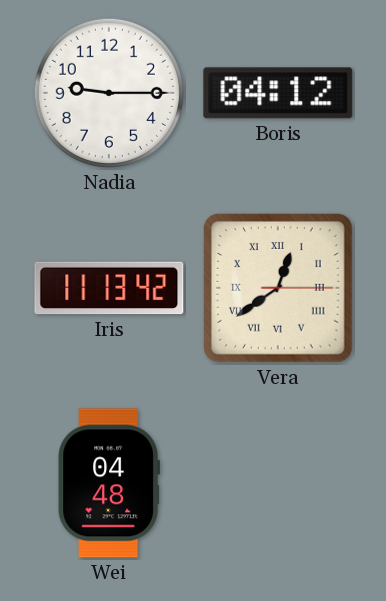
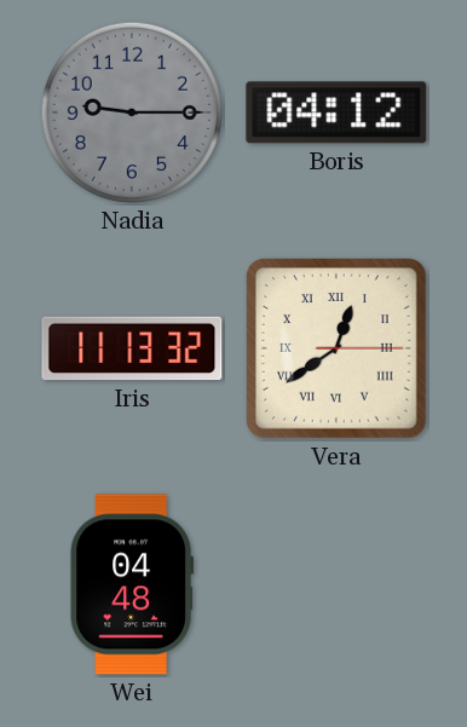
Nadia dial: white -> grey
Iris: 11:13:42 -> 11:13:32
